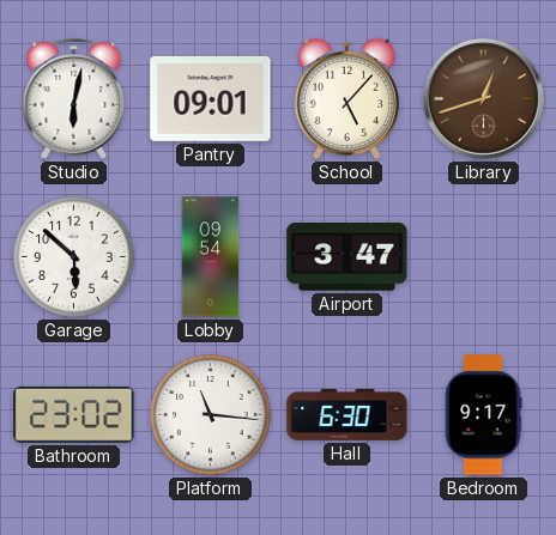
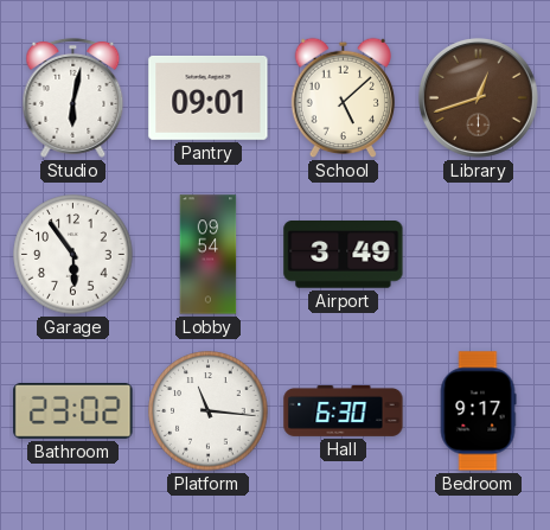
School: 5:07 -> 5:08
Garage: 5:52 -> 5:54
Airport: 3:47 -> 3:49
